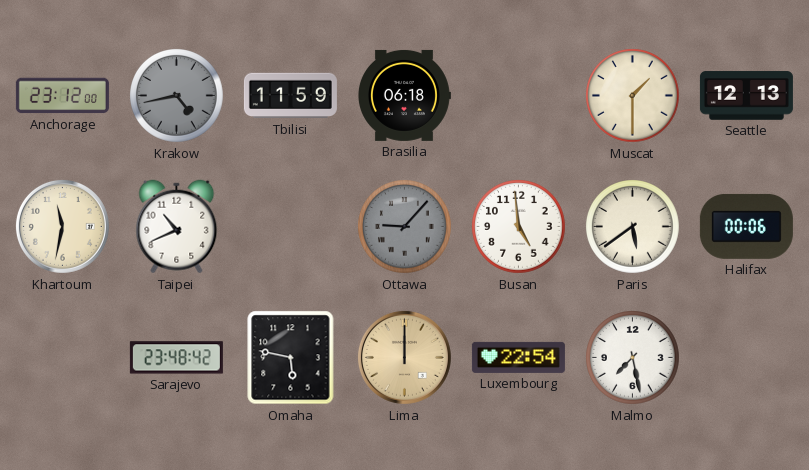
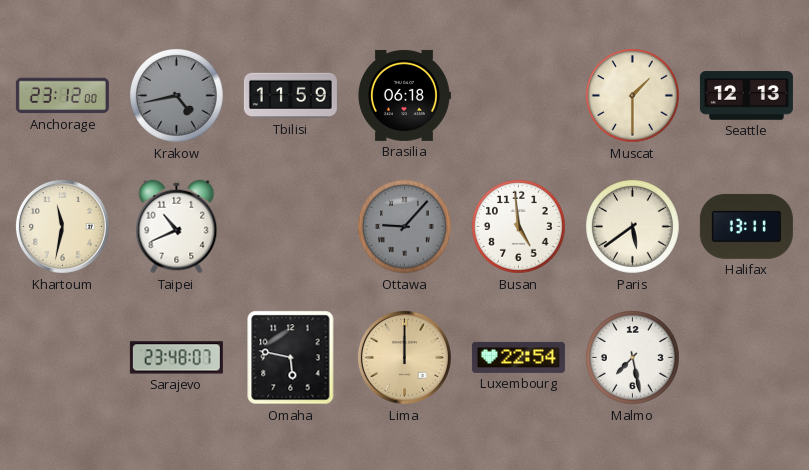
Halifax: 00:06 -> 13:11
Sarajevo: 23:48:42 -> 23:48:07
